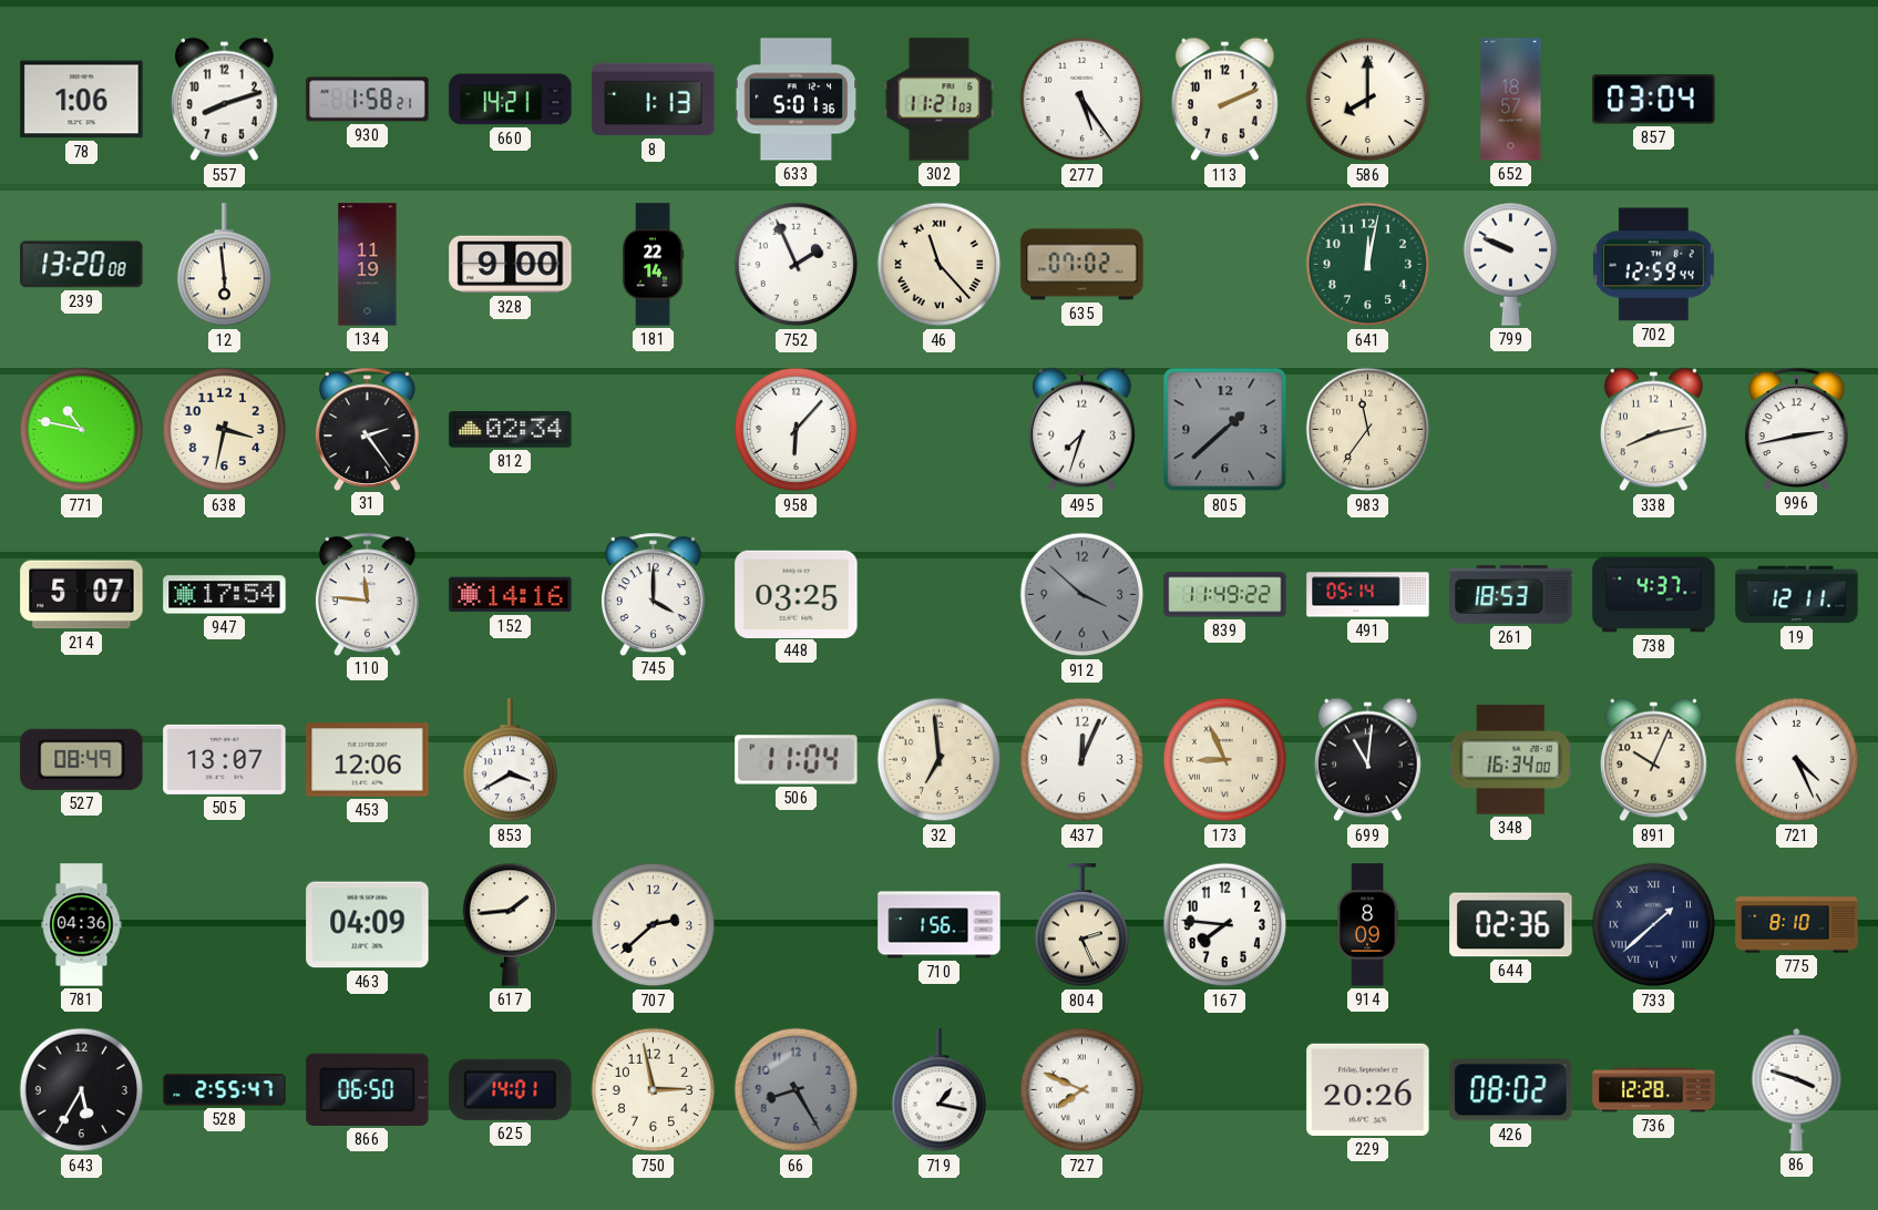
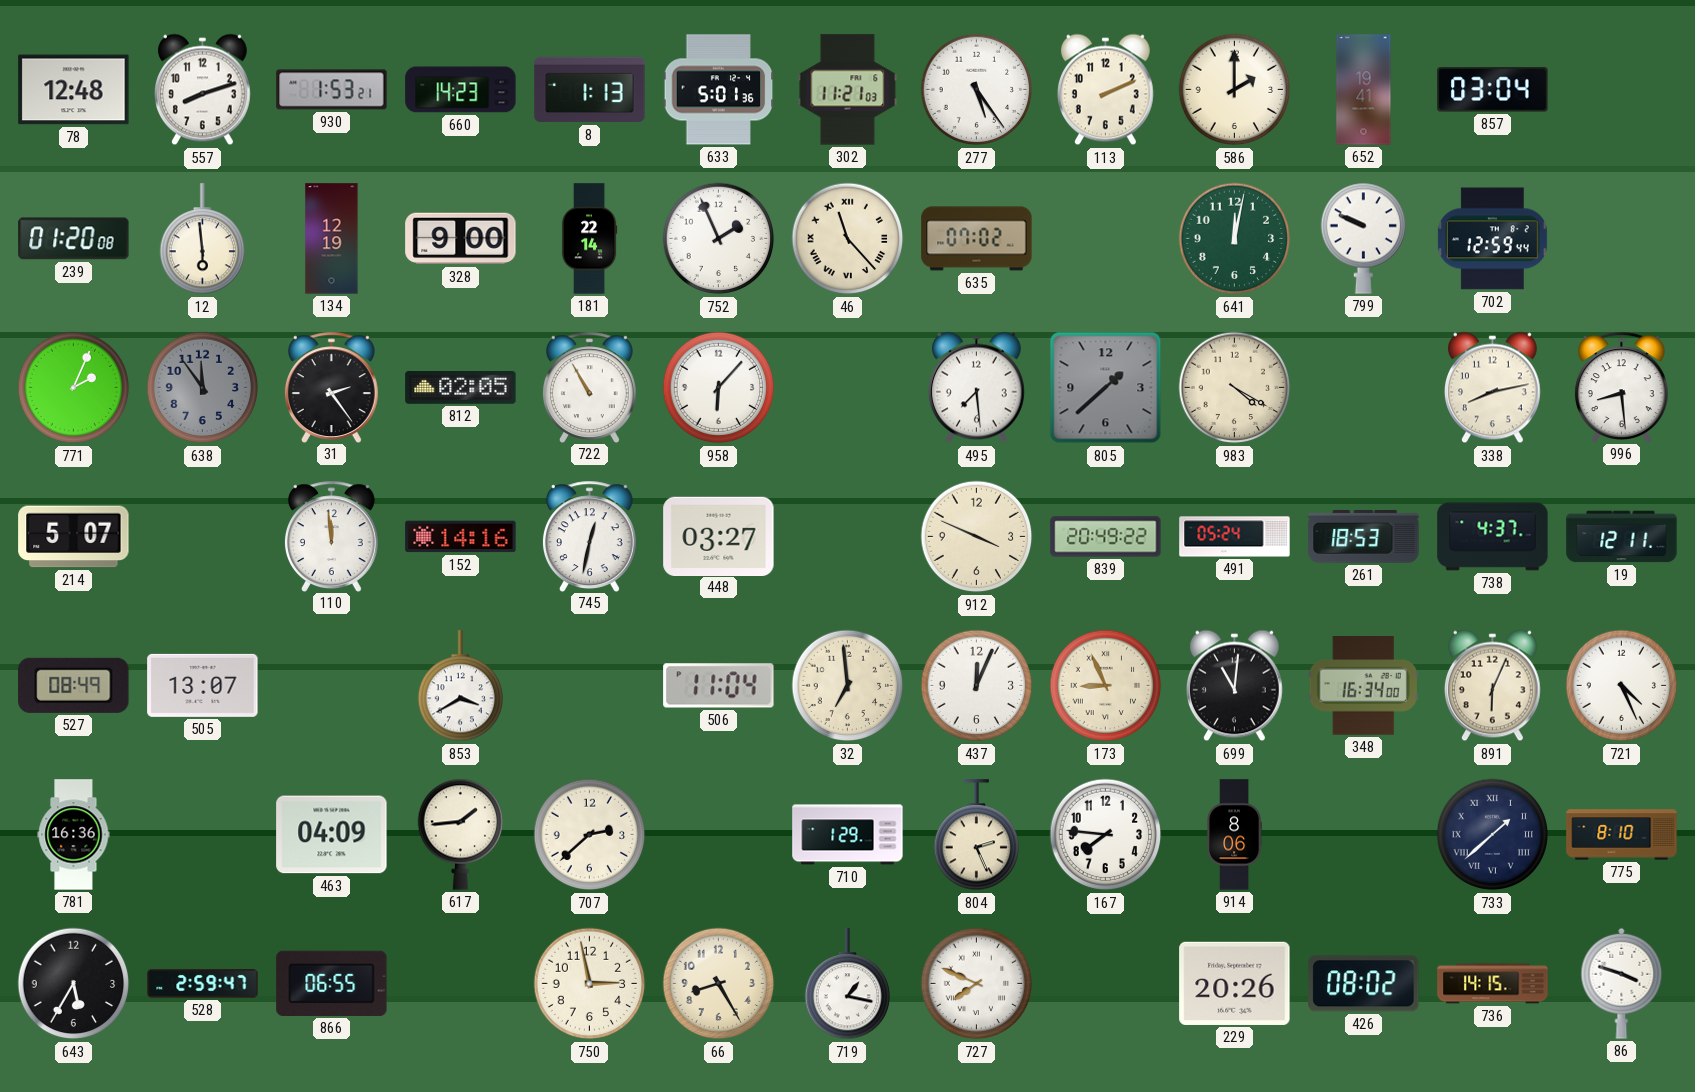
78: 1:06 -> 12:48
930: 1:58 -> 1:53
660: 14:21 -> 14:23
586: 8:00 -> 2:00
652: 18:57 -> 19:41
239: 13:20 -> 01:20
134: 11:19 -> 12:19
771: 10:47 -> 2:04
638: 3:32 -> 11:54
638 dial: cream -> grey
812: 02:34 -> 02:05
722: none -> 10:55
495: 7:33 -> 7:29
983: 11:36 -> 4:20
996: 2:43 -> 8:29
947: 17:54 -> none
110: 11:46 -> 11:59
745: 4:00 -> 12:32
448: 03:25 -> 03:27
912: 3:52 -> 3:49
912 dial: grey -> cream
839: 11:49 -> 20:49
491: 05:14 -> 05:24
453: 12:06 -> none
891: 10:04 -> 6:04
781: 04:36 -> 16:36
710: 1:56 -> 1:29
914: 8:09 -> 8:06
644: 02:36 -> none
528: 2:55 -> 2:59
866: 06:50 -> 06:55
625: 14:01 -> none
66 dial: grey -> cream
736: 12:28 -> 14:15
